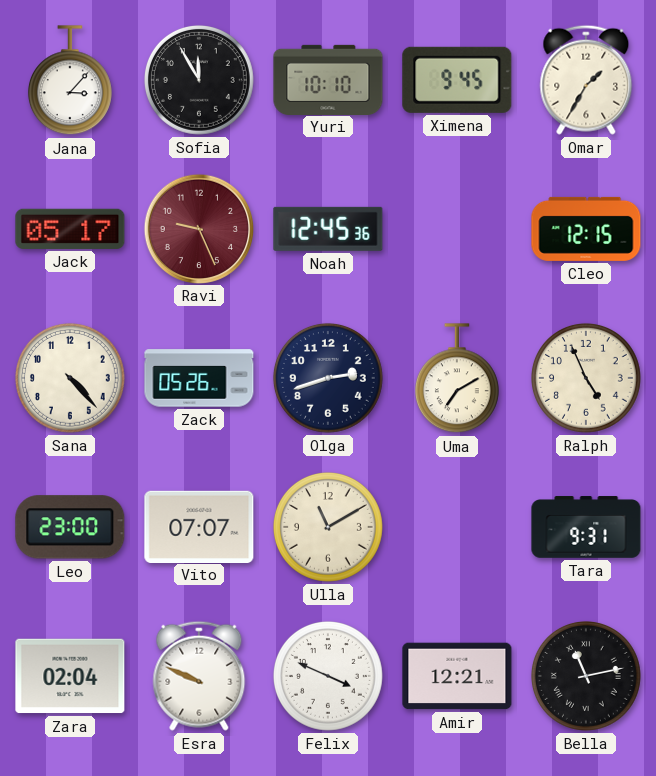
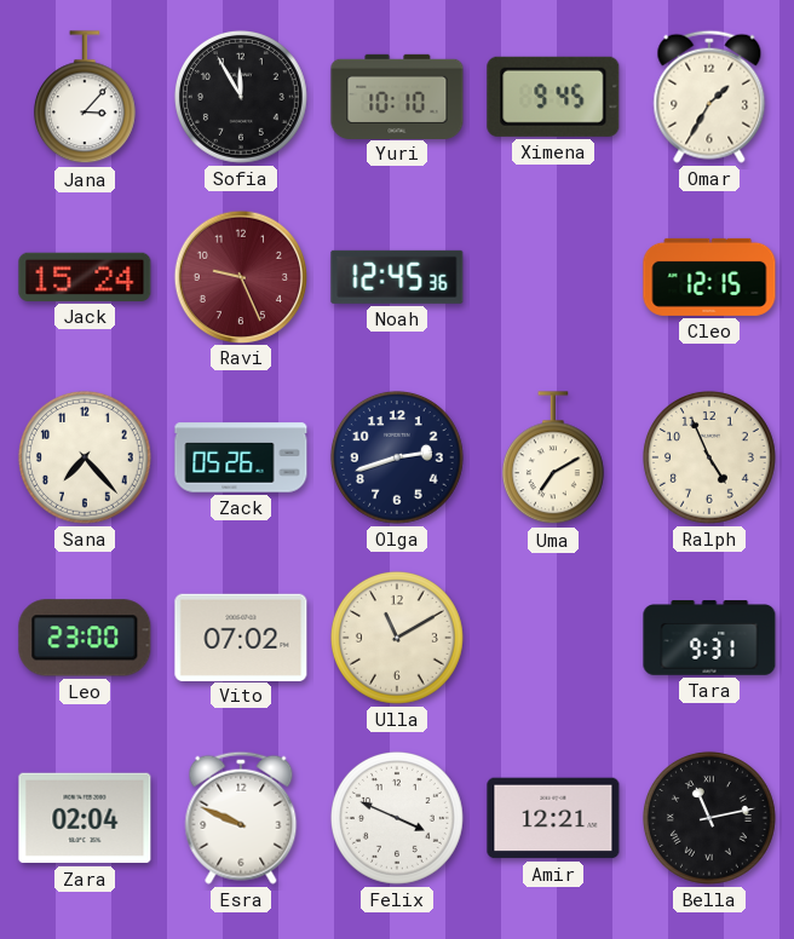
Jack: 05:17 -> 15:24
Sana: 4:23 -> 7:23
Vito: 07:07 -> 07:02
